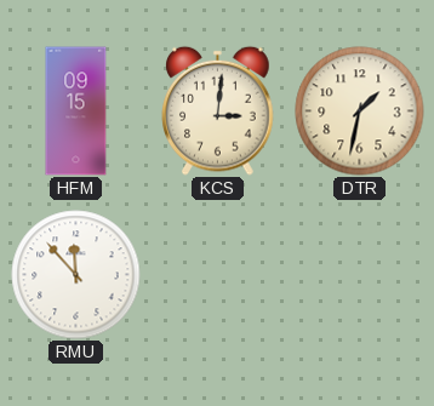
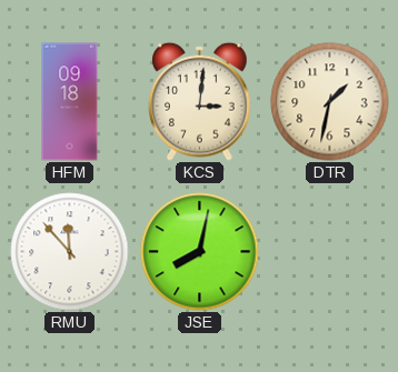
HFM: 09:15 -> 09:18
JSE: none -> 8:02
